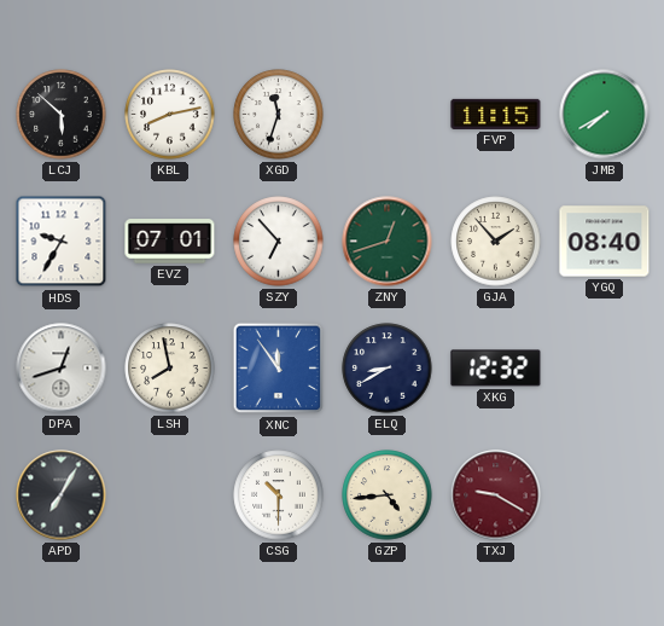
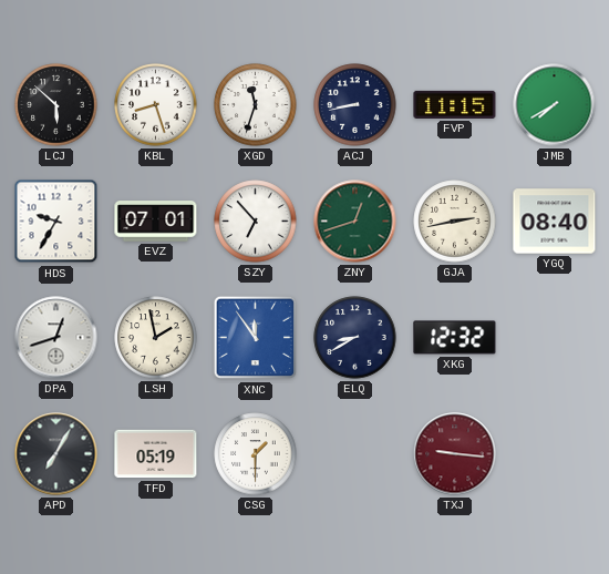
KBL: 8:13 -> 8:27
ACJ: none -> 8:43
GJA: 1:53 -> 2:43
LSH: 7:58 -> 1:58
TFD: none -> 05:19
CSG: 10:30 -> 1:30
GZP: 4:44 -> none
TXJ: 9:20 -> 9:16
